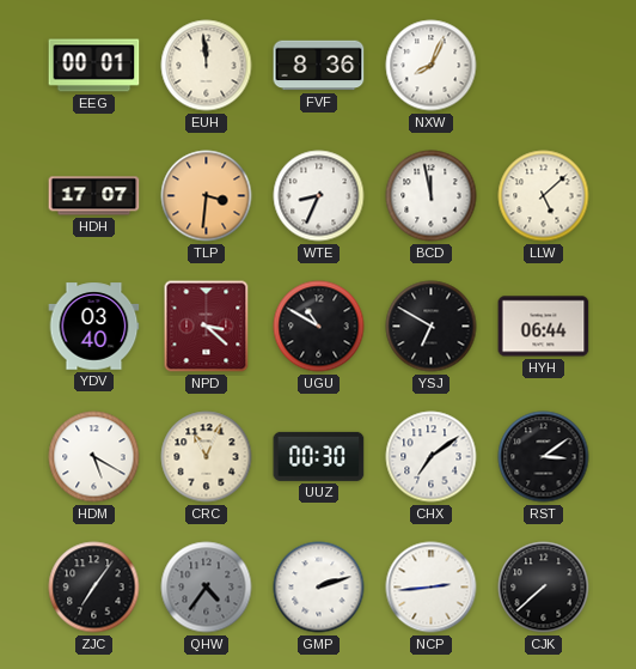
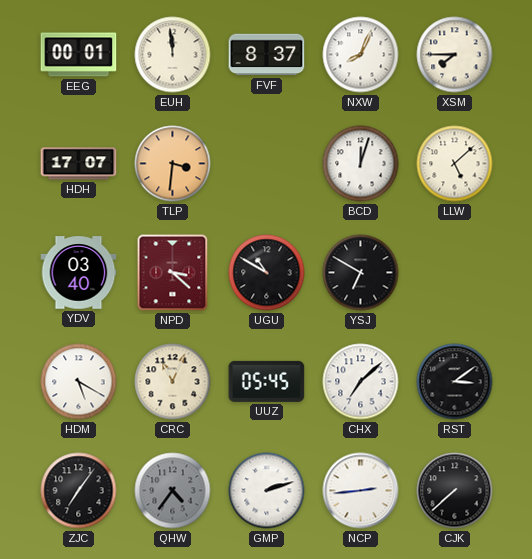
FVF: 8:36 -> 8:37
XSM: none -> 7:45
WTE: 8:34 -> none
BCD: 11:58 -> 12:03
HYH: 06:44 -> none
UUZ: 00:30 -> 05:45
CHX: 7:09 -> 7:08
